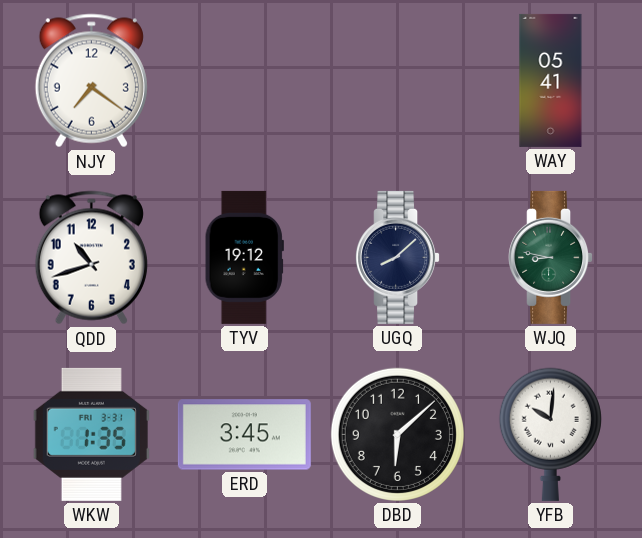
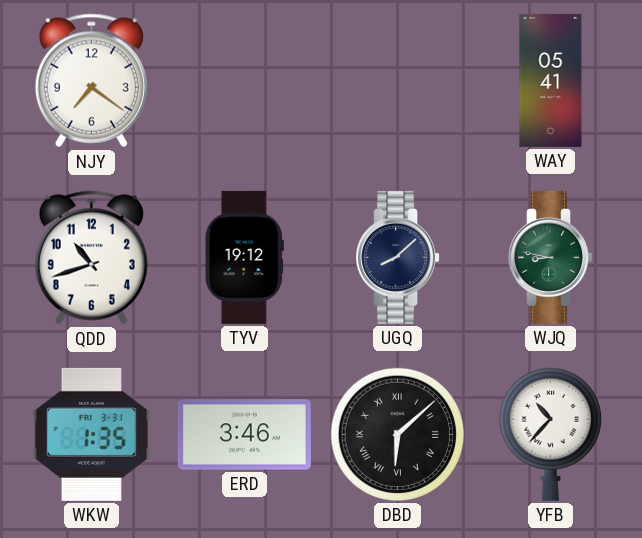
ERD: 3:45 -> 3:46
DBD numerals: Arabic -> Roman
YFB: 10:01 -> 10:37
